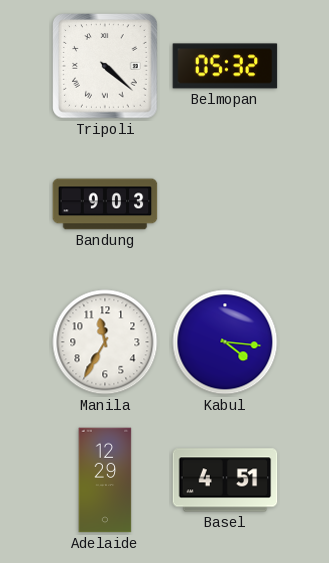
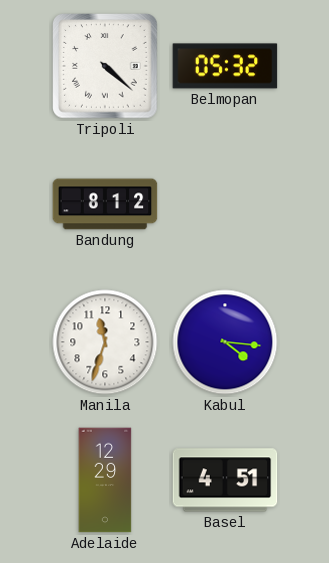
Bandung: 9:03 -> 8:12
Manila: 11:35 -> 11:33
